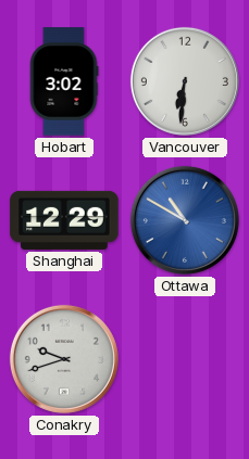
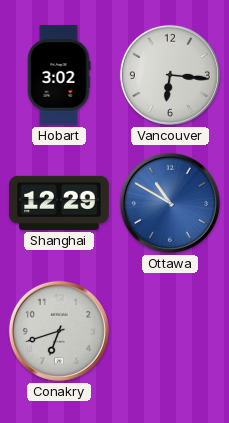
Vancouver: 6:31 -> 6:16
Conakry: 9:42 -> 6:42
